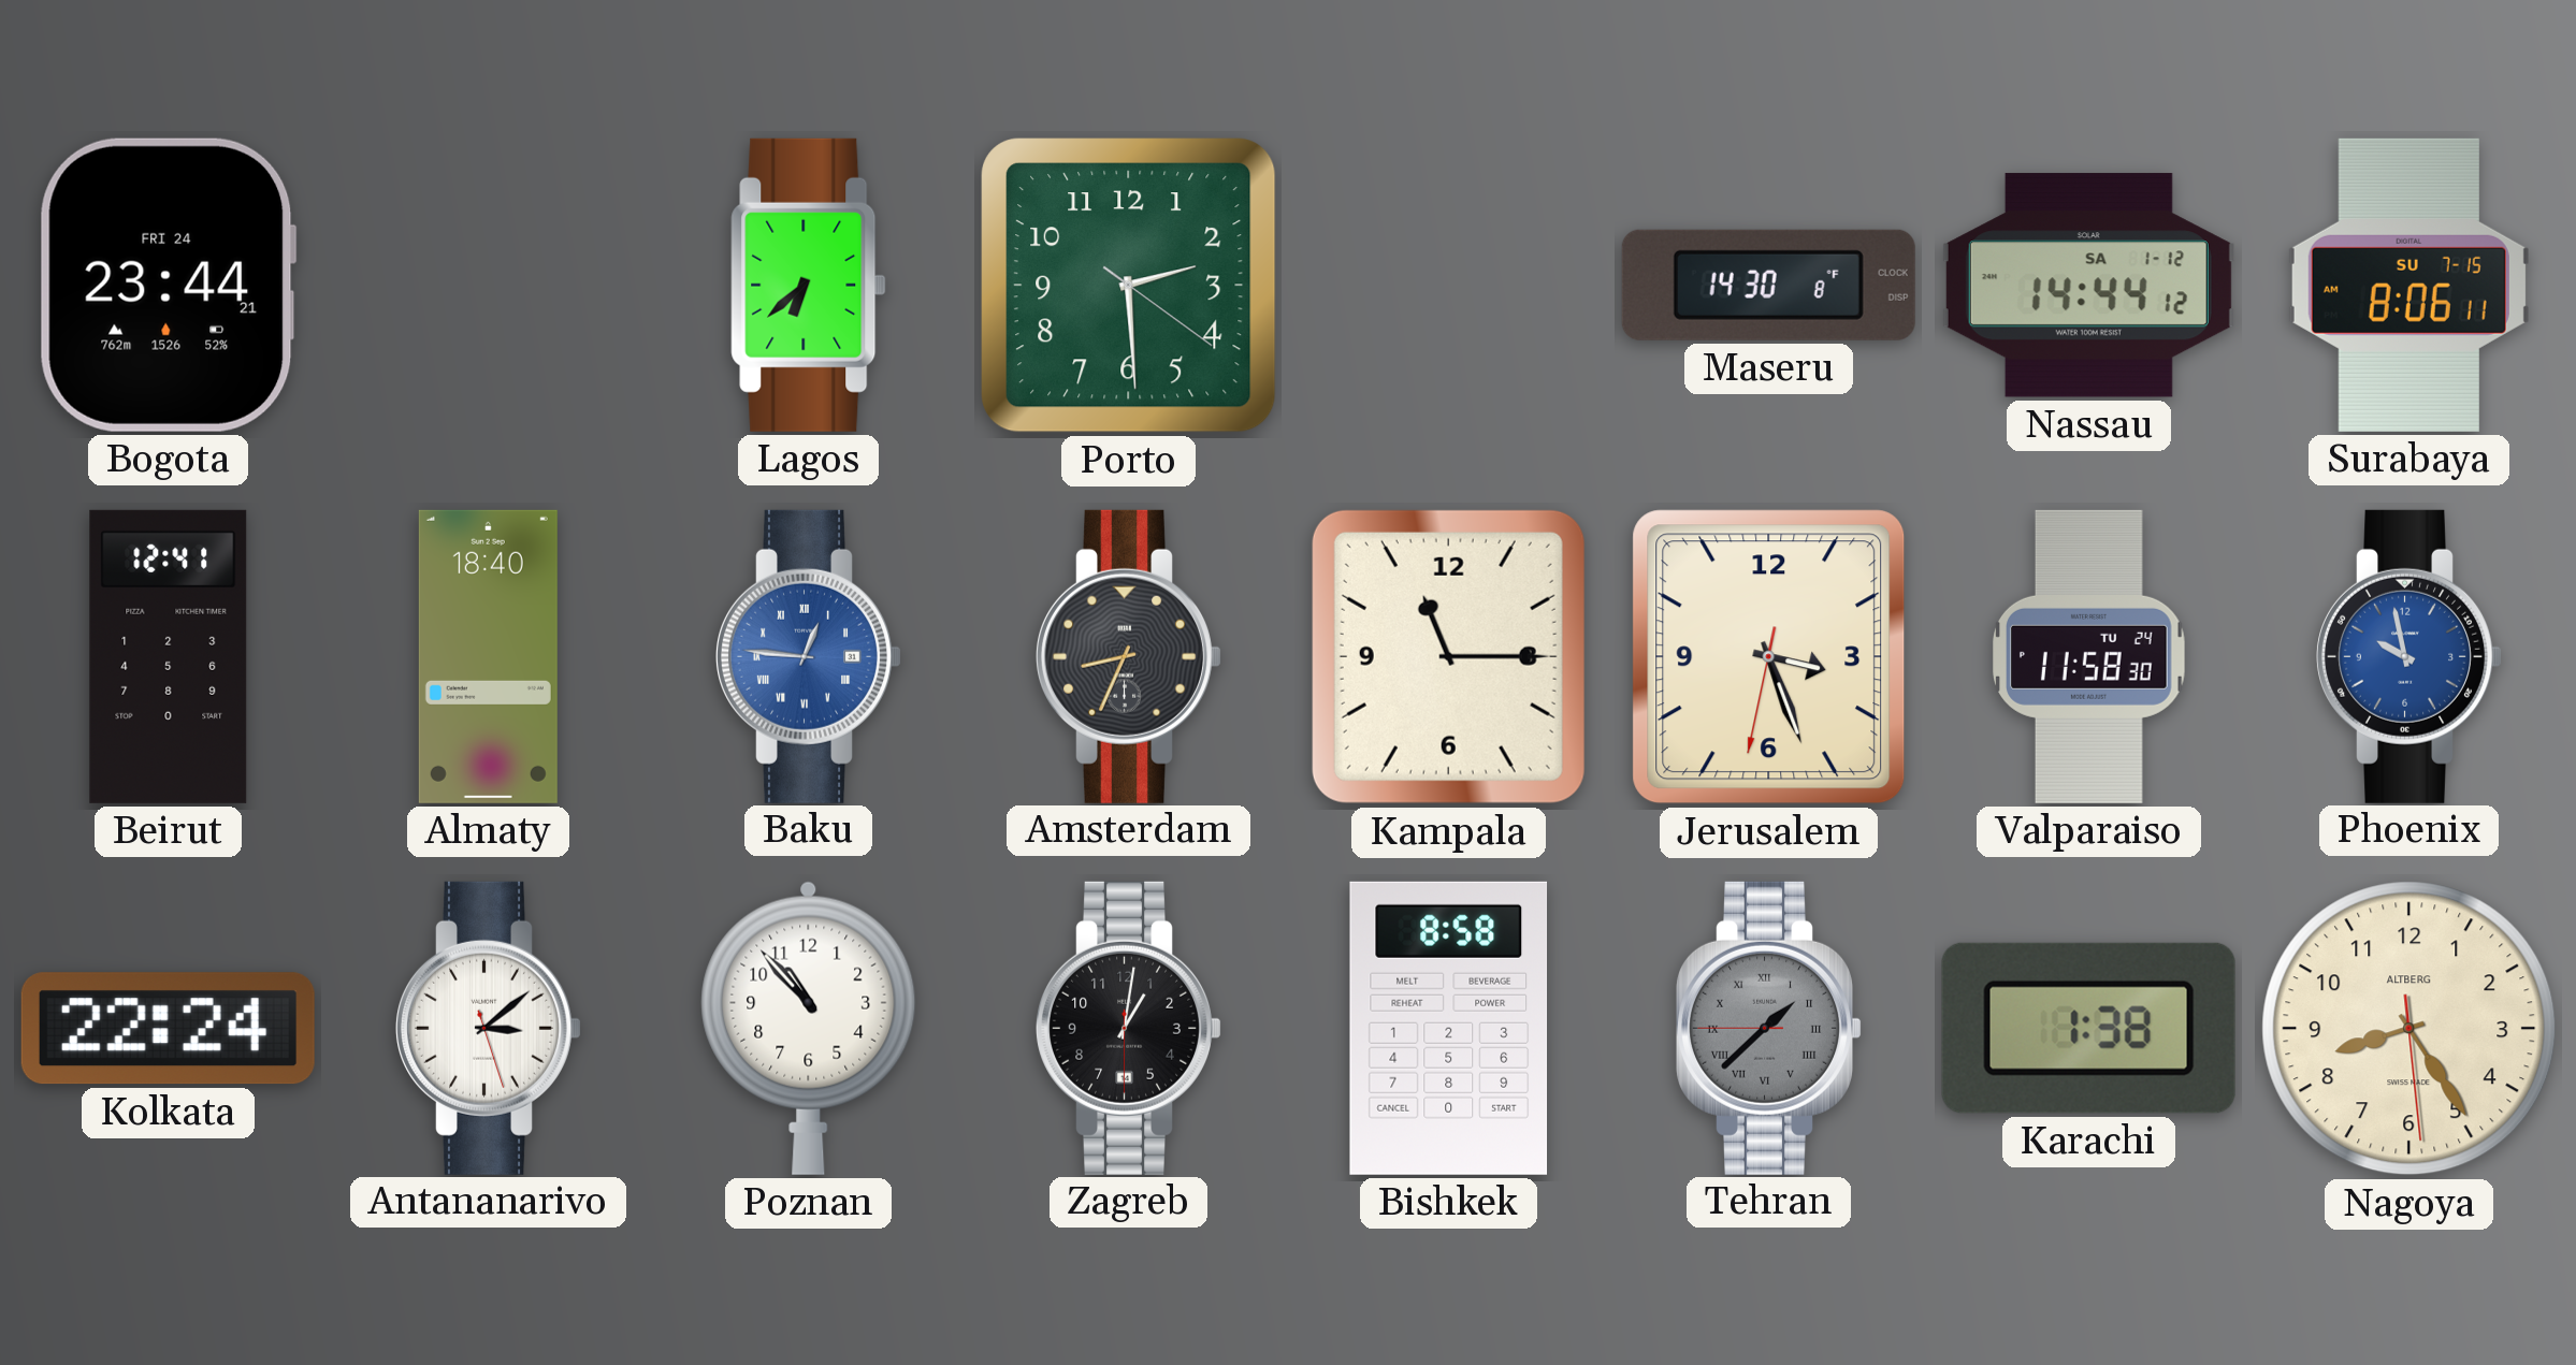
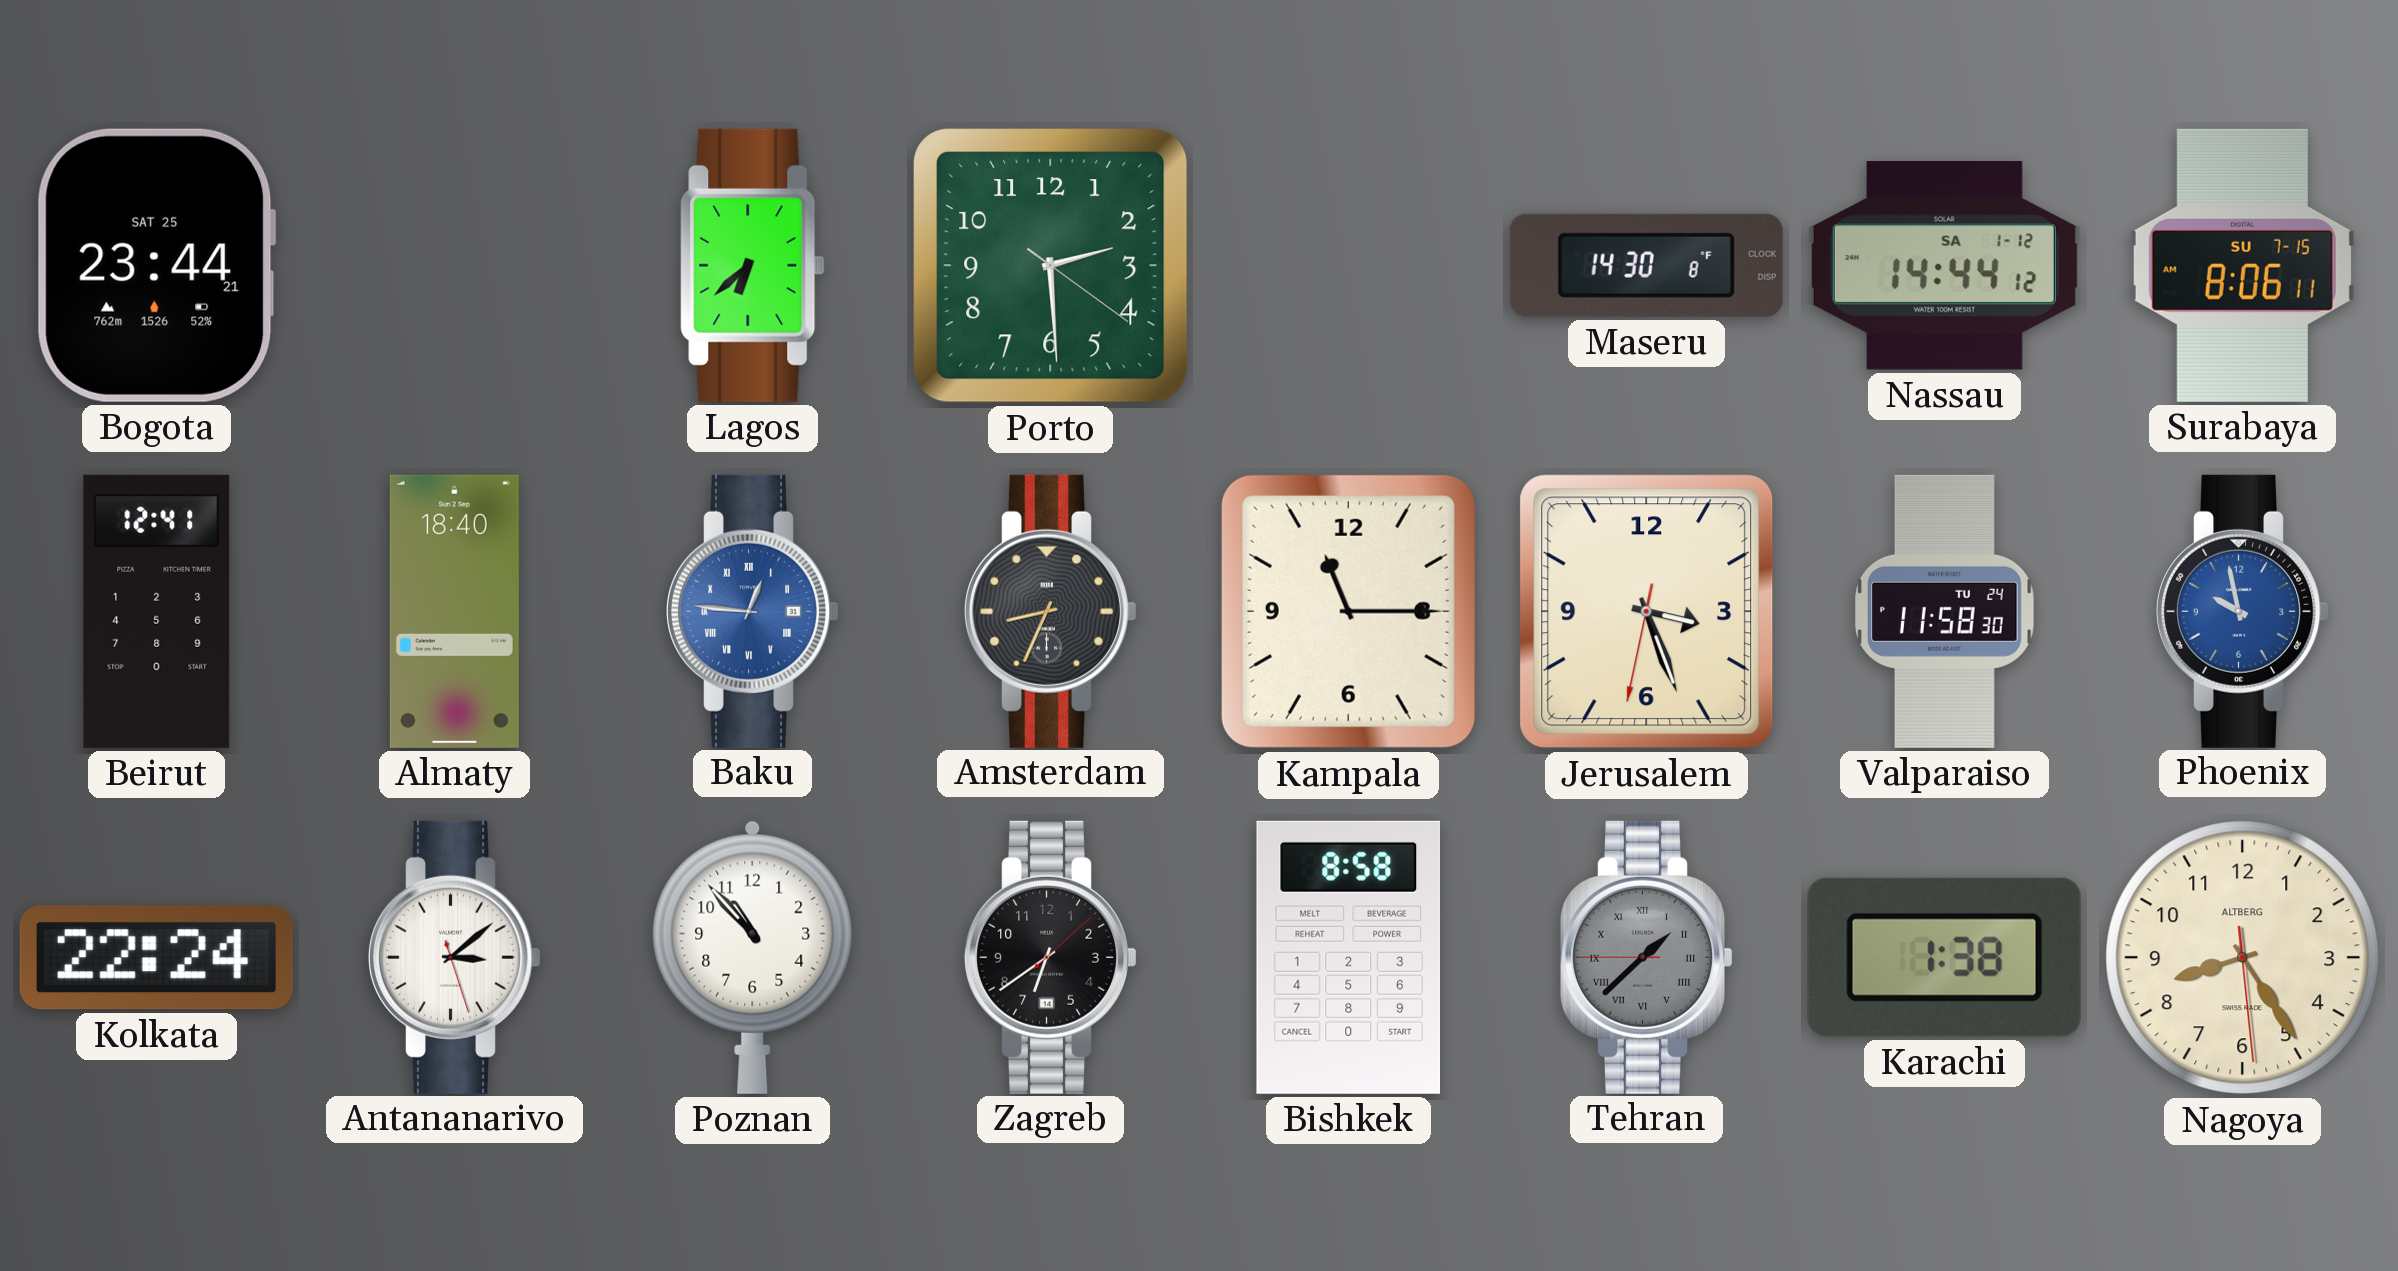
Bogota date: FRI 24 -> SAT 25
Zagreb: 1:01 -> 6:39
